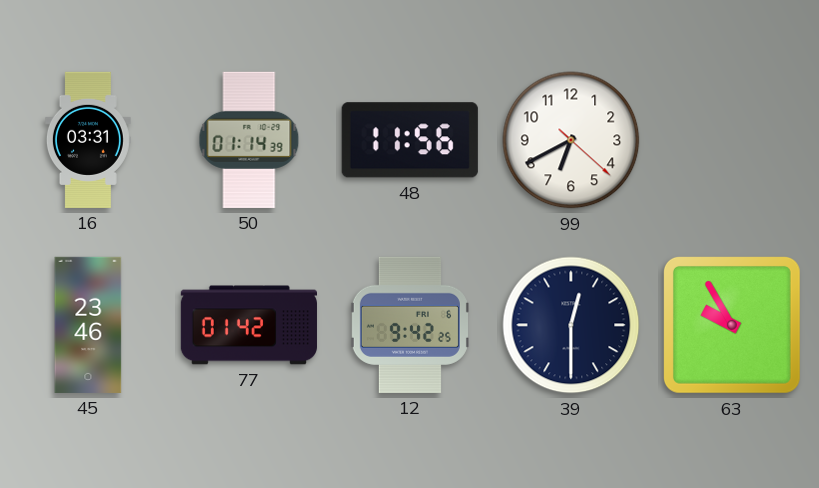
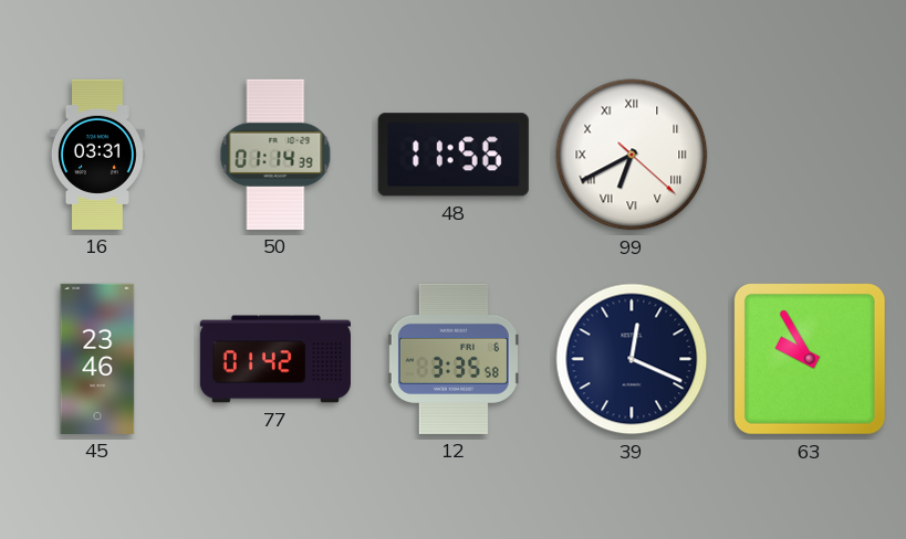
99 numerals: Arabic -> Roman
12: 9:42 -> 3:35
39: 12:30 -> 12:19
